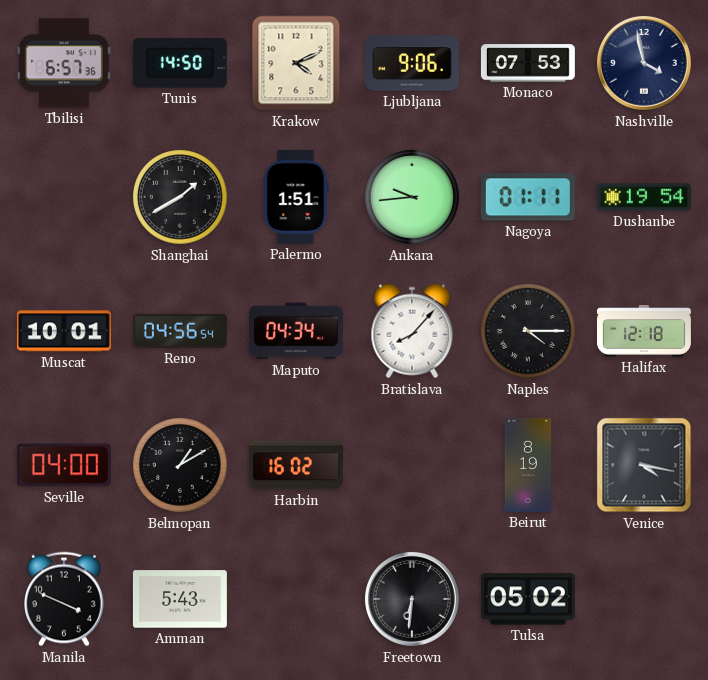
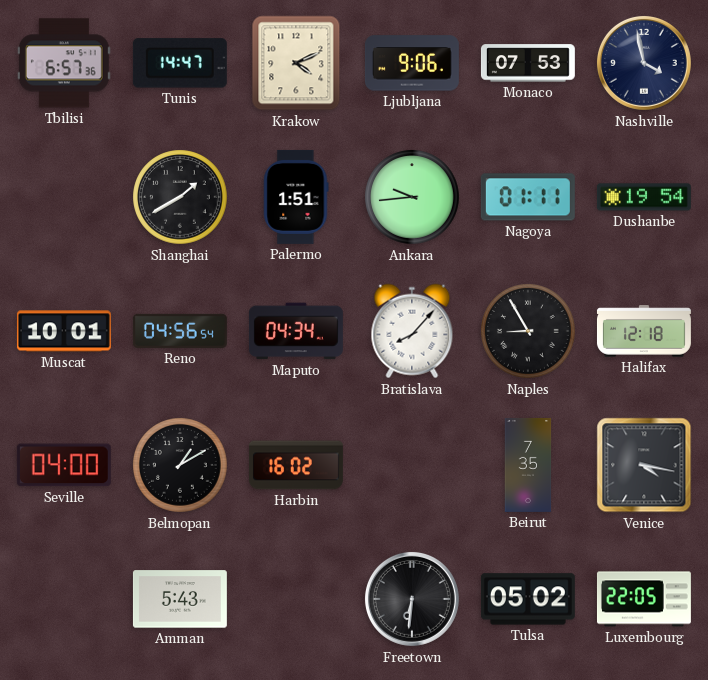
Tunis: 14:50 -> 14:47
Naples: 4:15 -> 8:55
Beirut: 8:19 -> 7:35
Manila: 3:49 -> none
Luxembourg: none -> 22:05
